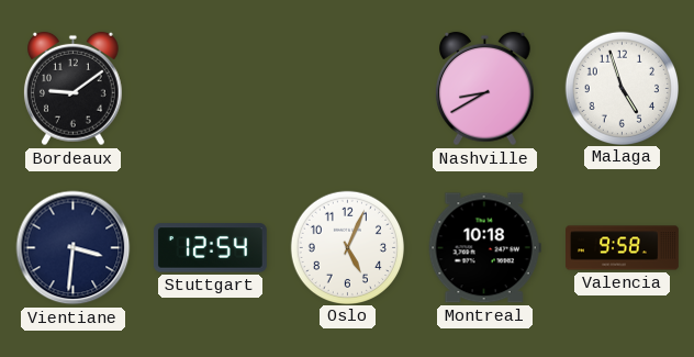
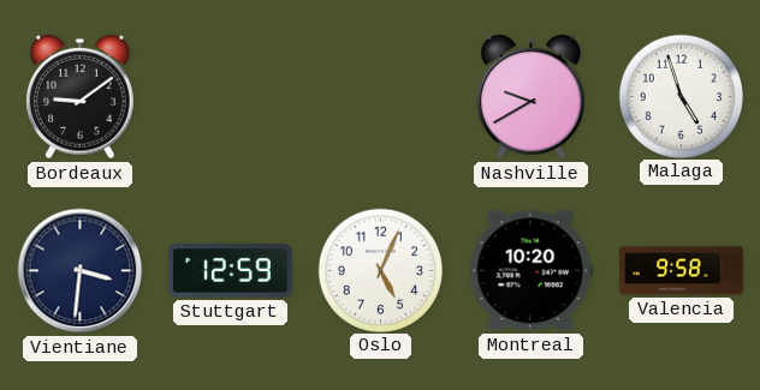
Nashville: 8:40 -> 9:40
Stuttgart: 12:54 -> 12:59
Montreal: 10:18 -> 10:20
